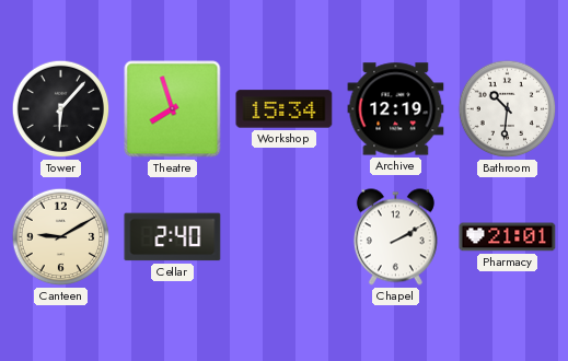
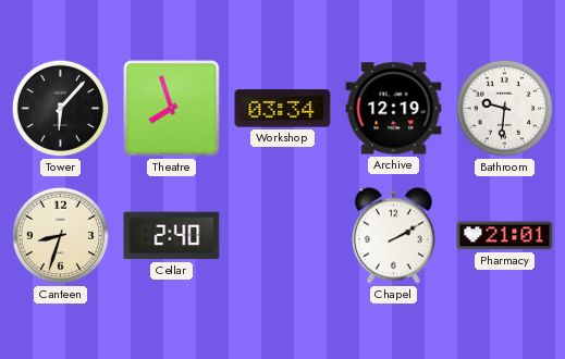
Workshop: 15:34 -> 03:34
Bathroom: 10:31 -> 9:31
Canteen: 9:10 -> 8:33
